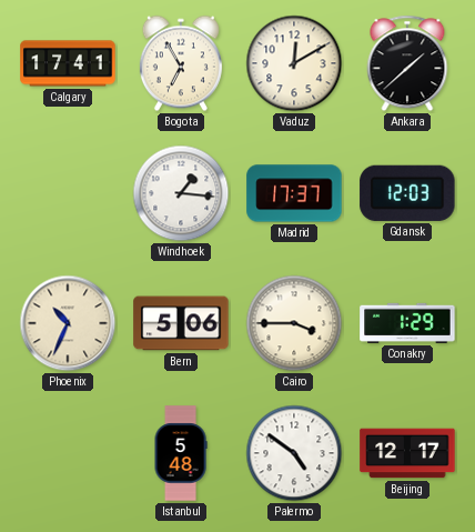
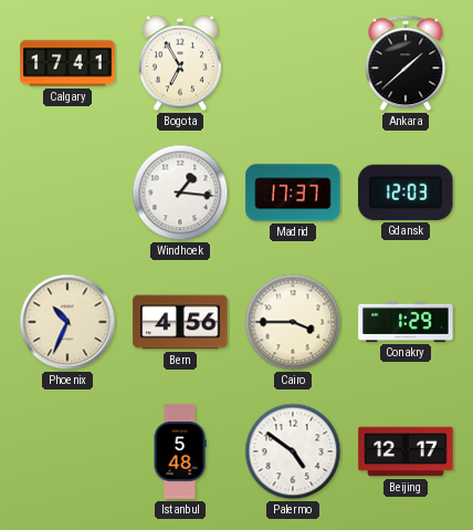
Vaduz: 12:10 -> none
Bern: 5:06 -> 4:56
